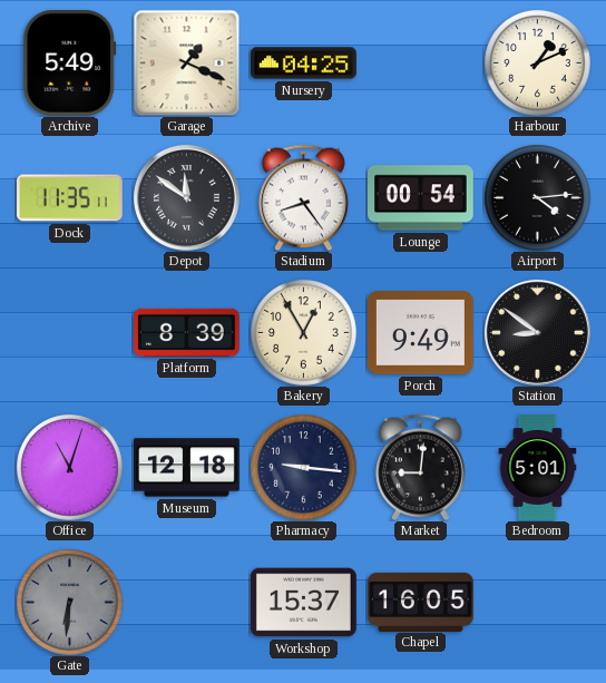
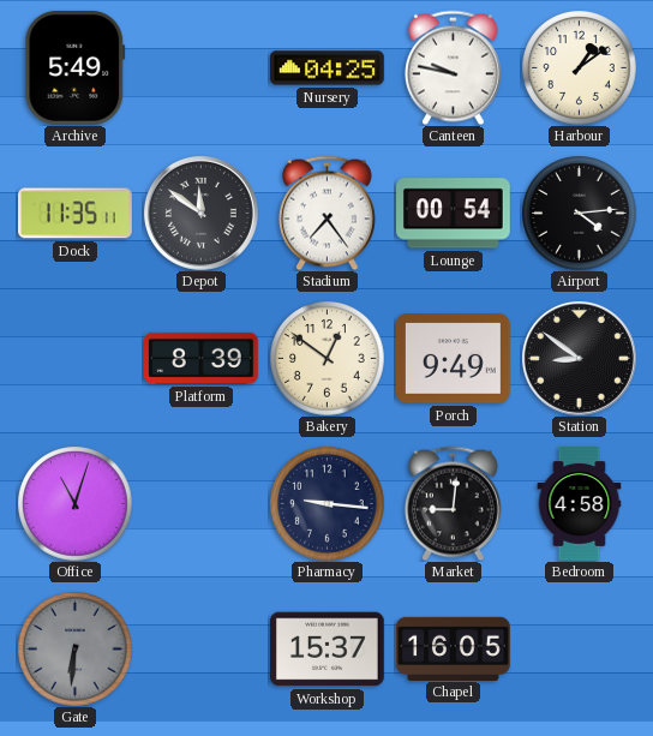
Garage: 1:19 -> none
Canteen: none -> 9:47
Harbour: 1:11 -> 1:09
Stadium: 8:24 -> 7:24
Bakery: 12:55 -> 12:51
Museum: 12:18 -> none
Bedroom: 5:01 -> 4:58
